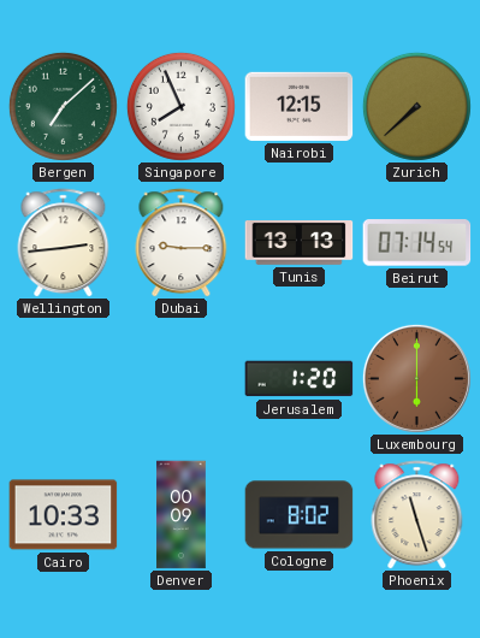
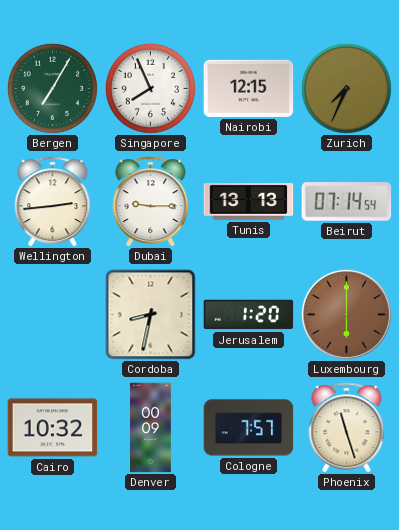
Bergen: 7:08 -> 7:05
Zurich: 7:38 -> 7:34
Cordoba: none -> 8:32
Cairo: 10:33 -> 10:32
Cologne: 8:02 -> 7:57
